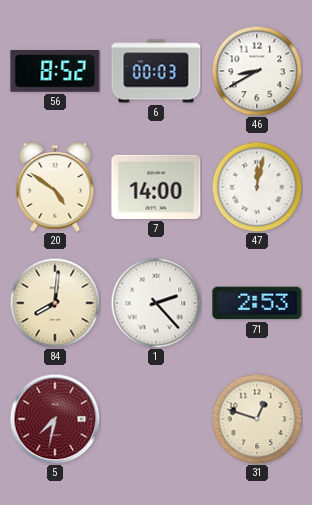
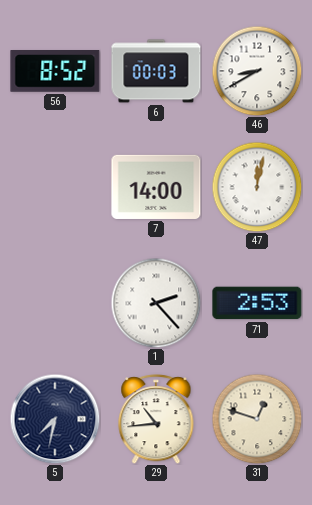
20: 4:51 -> none
84: 8:01 -> none
5 dial: burgundy -> navy
29: none -> 10:44
